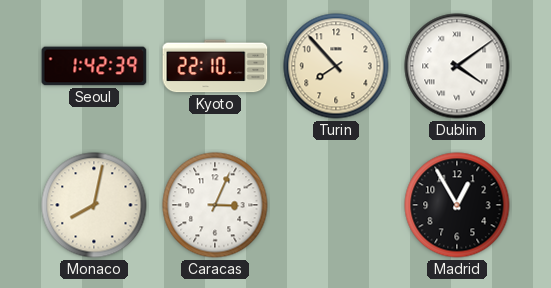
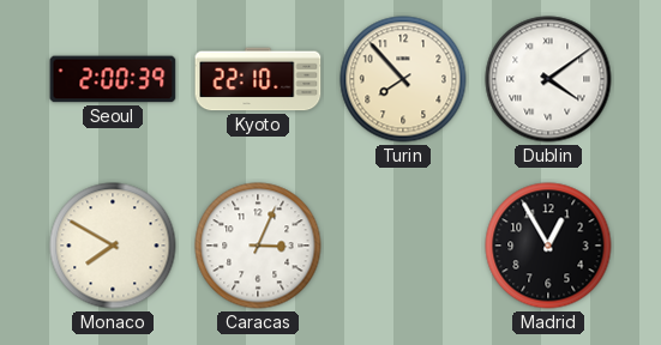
Seoul: 1:42 -> 2:00
Monaco: 8:02 -> 7:50
